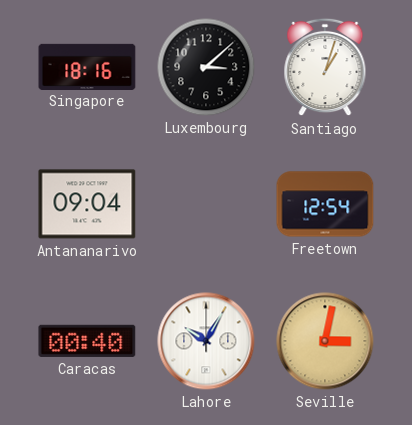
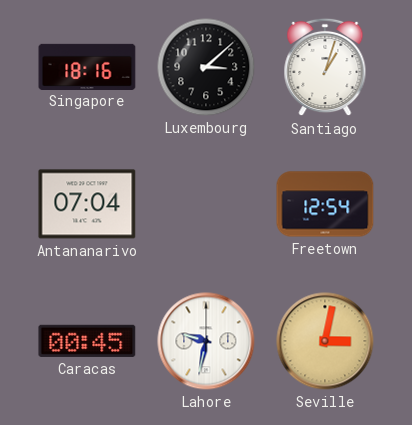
Antananarivo: 09:04 -> 07:04
Caracas: 00:40 -> 00:45
Lahore: 10:05 -> 9:32
